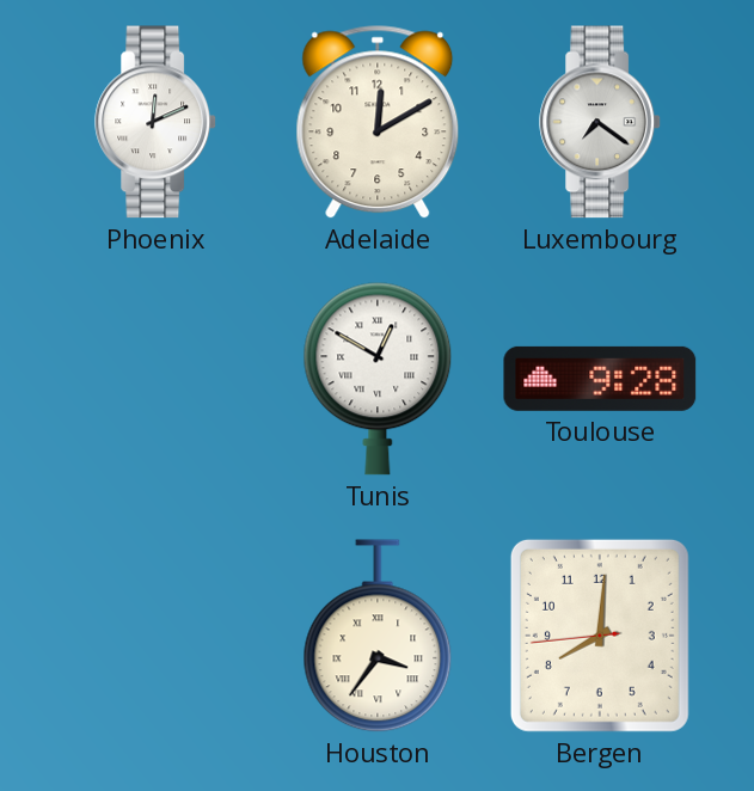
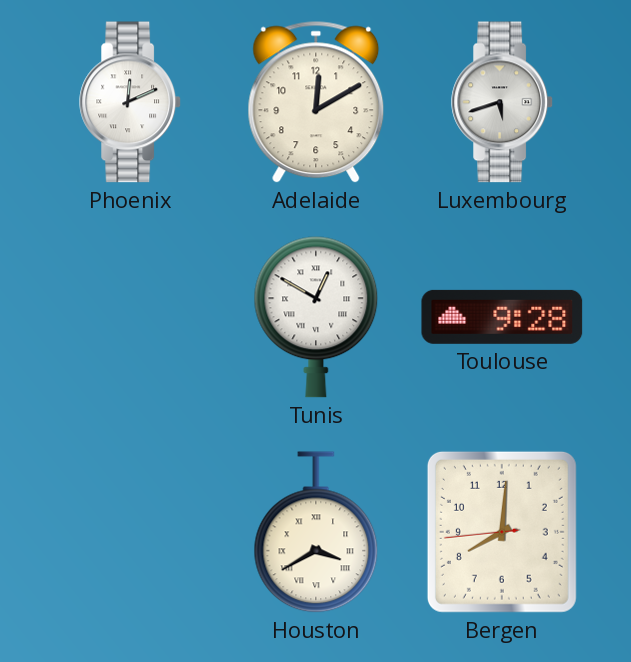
Luxembourg: 7:21 -> 5:42
Houston: 3:36 -> 3:40
